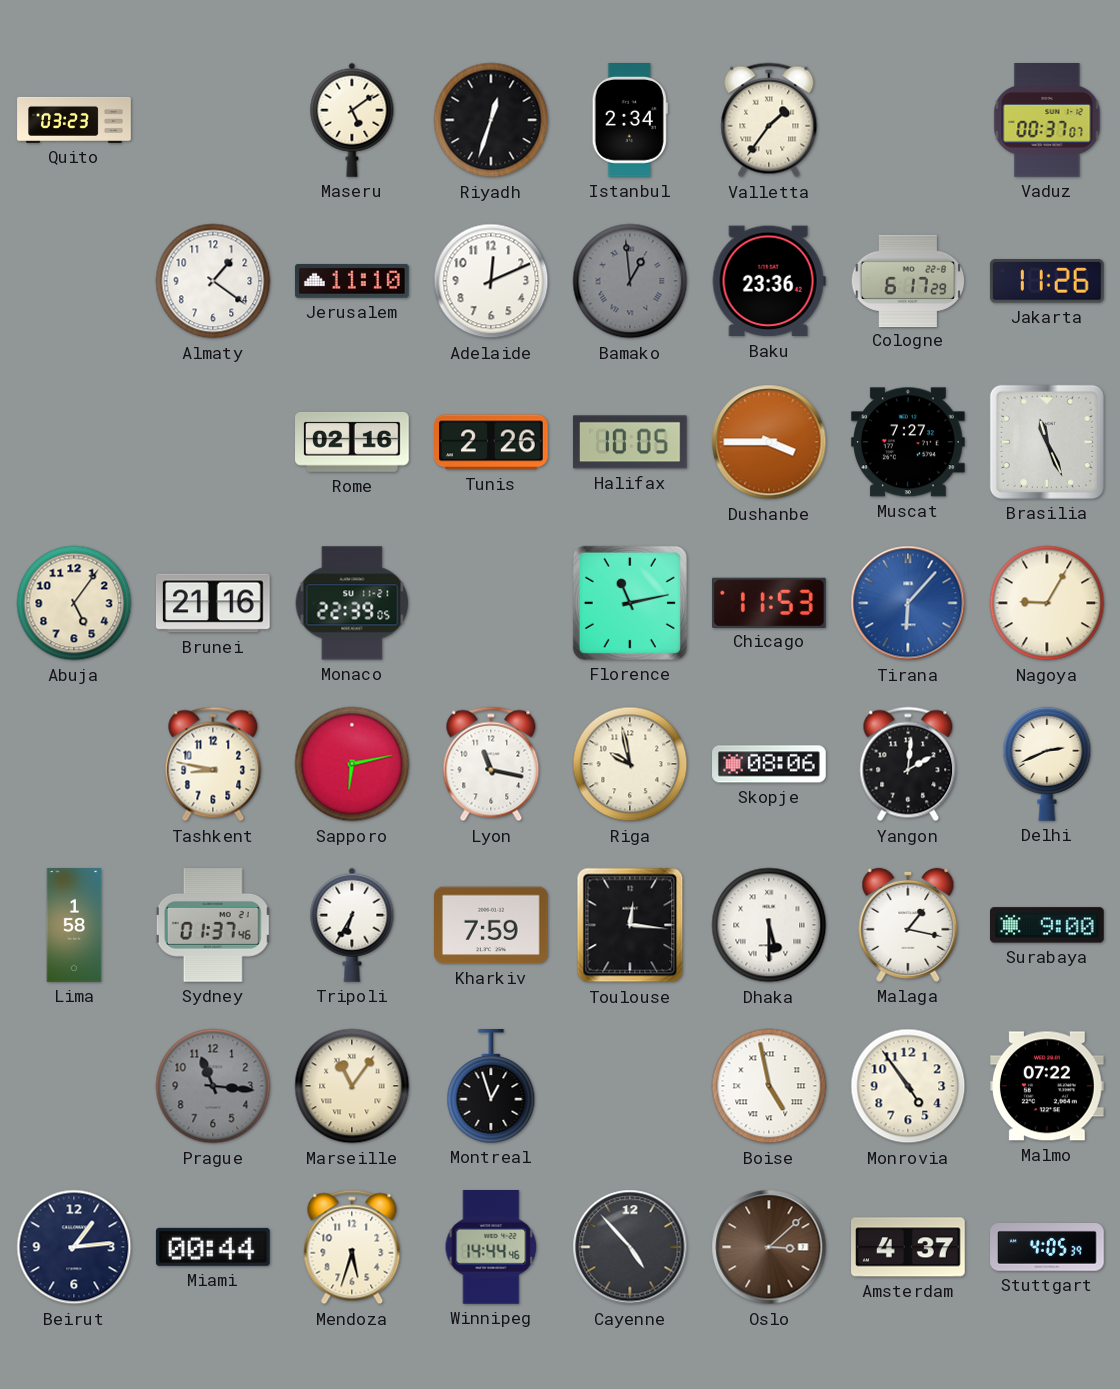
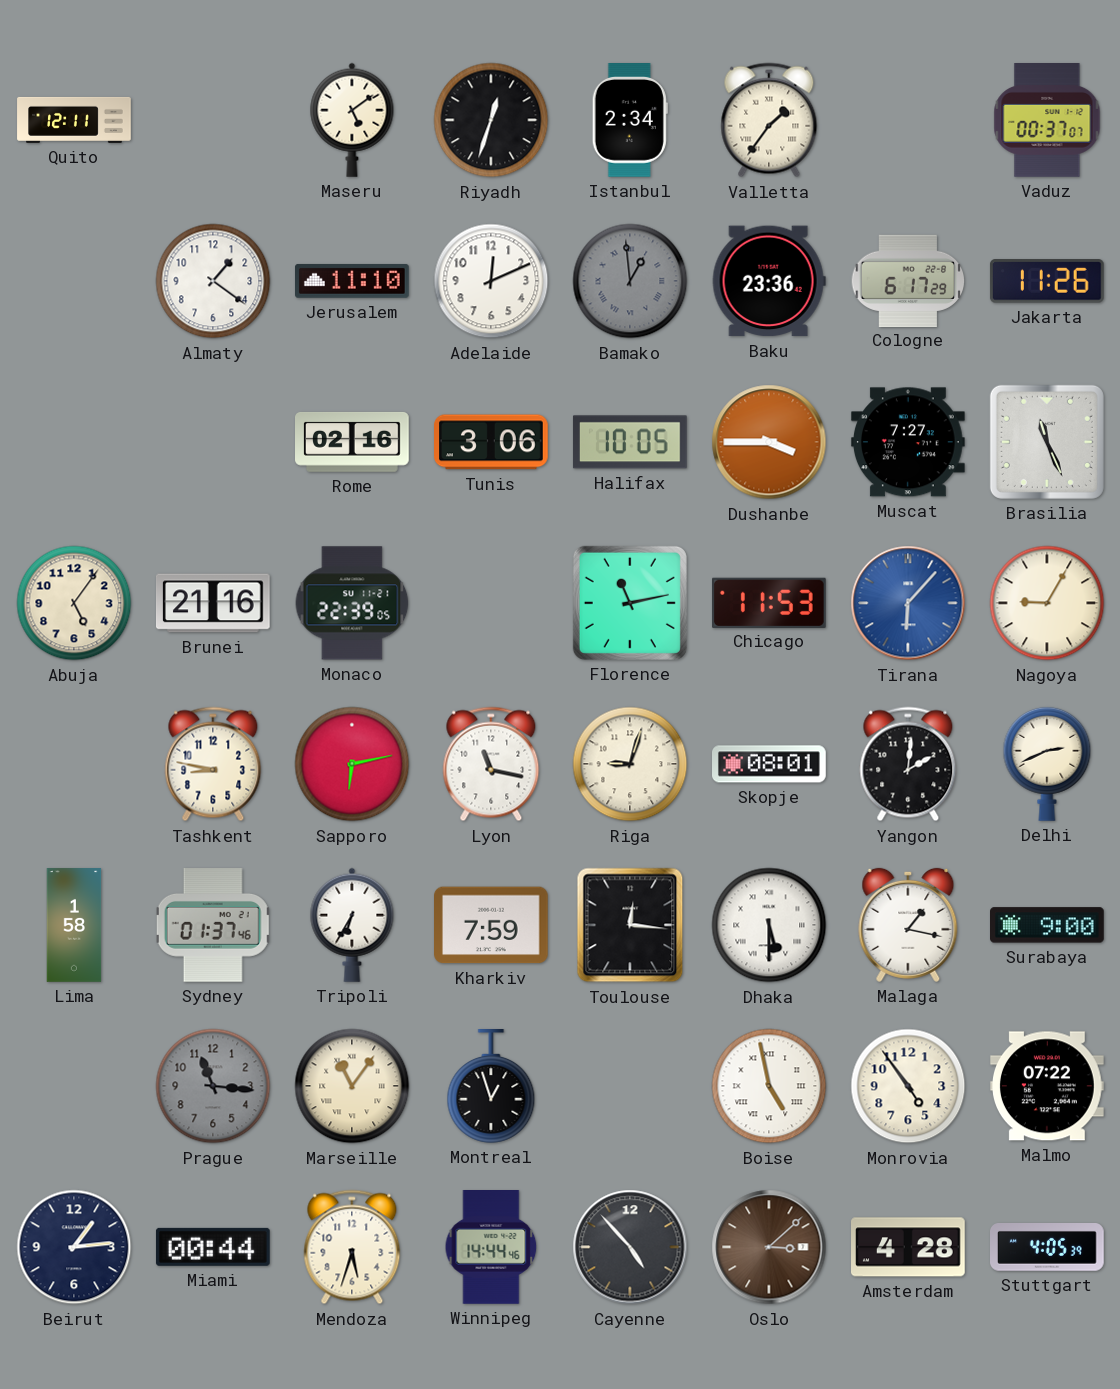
Quito: 03:23 -> 12:11
Tunis: 2:26 -> 3:06
Riga: 9:58 -> 9:03
Skopje: 08:06 -> 08:01
Amsterdam: 4:37 -> 4:28
